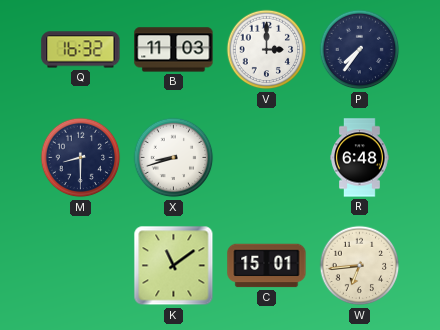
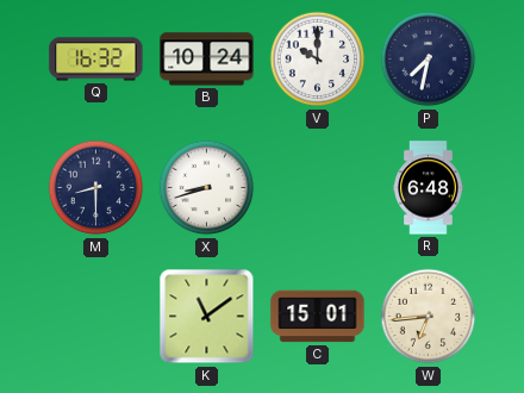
B: 11:03 -> 10:24
V: 3:00 -> 10:00
P: 7:36 -> 7:32
